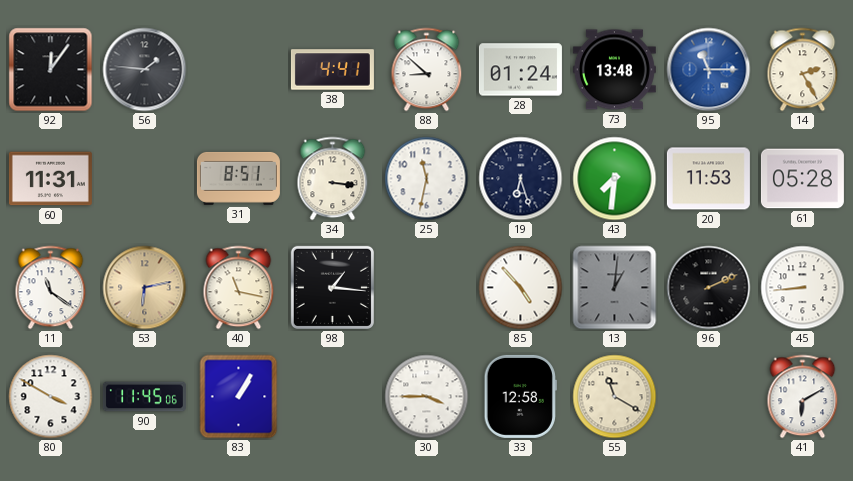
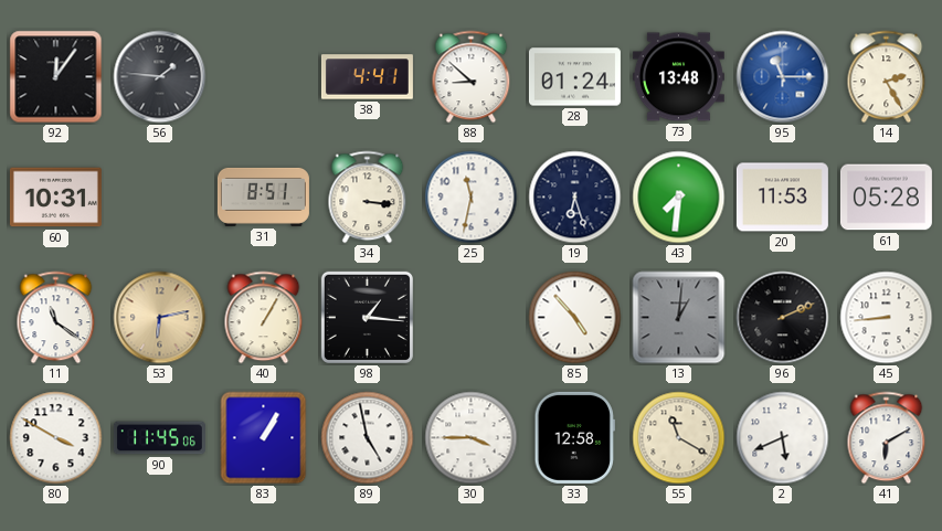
60: 11:31 -> 10:31
40: 11:17 -> 1:05
89: none -> 4:58
2: none -> 5:41
